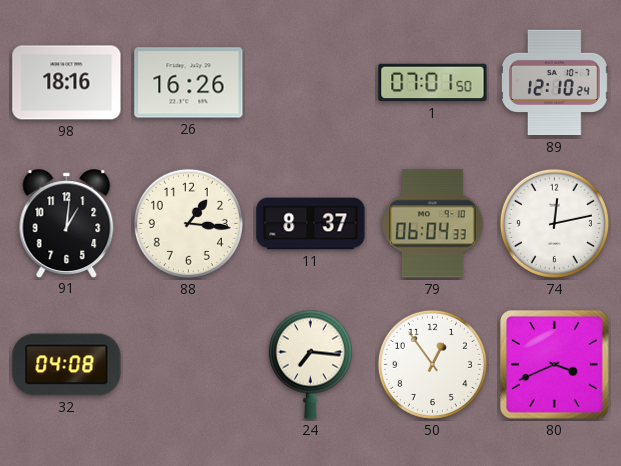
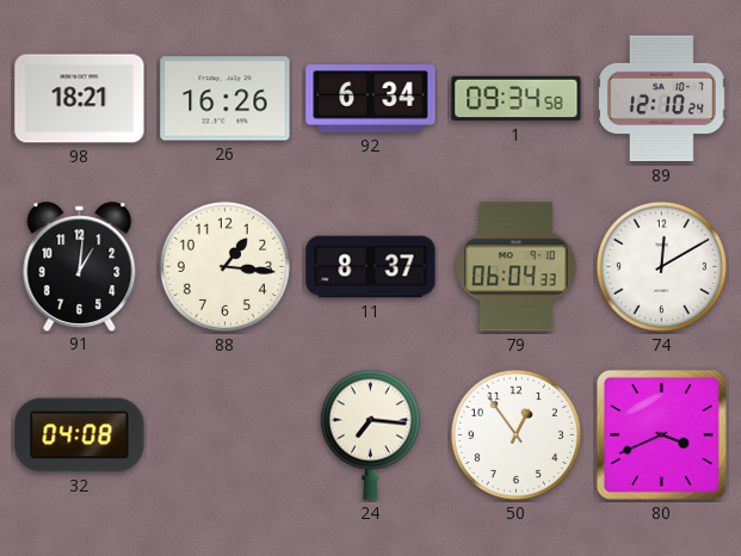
98: 18:16 -> 18:21
92: none -> 6:34
1: 07:01 -> 09:34
74: 12:13 -> 12:10
